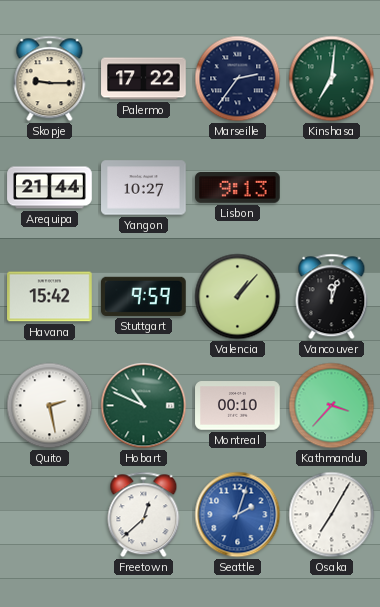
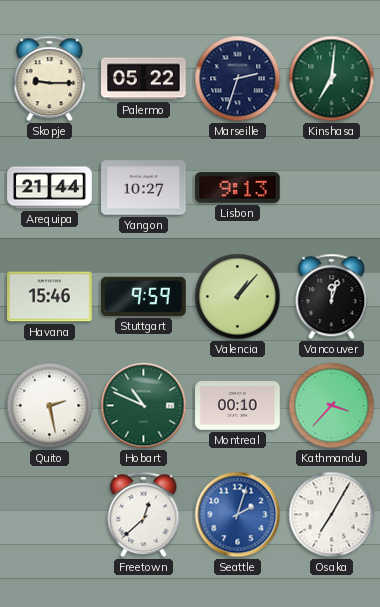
Palermo: 17:22 -> 05:22
Marseille: 2:36 -> 2:33
Havana: 15:42 -> 15:46
